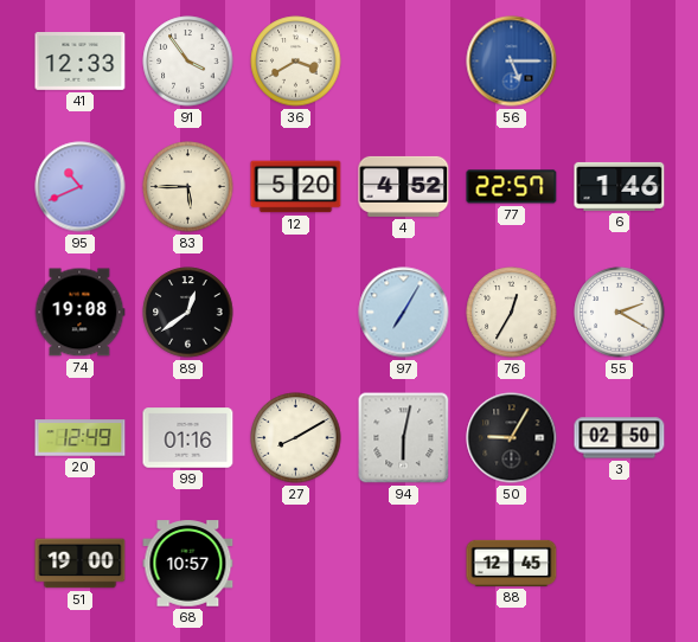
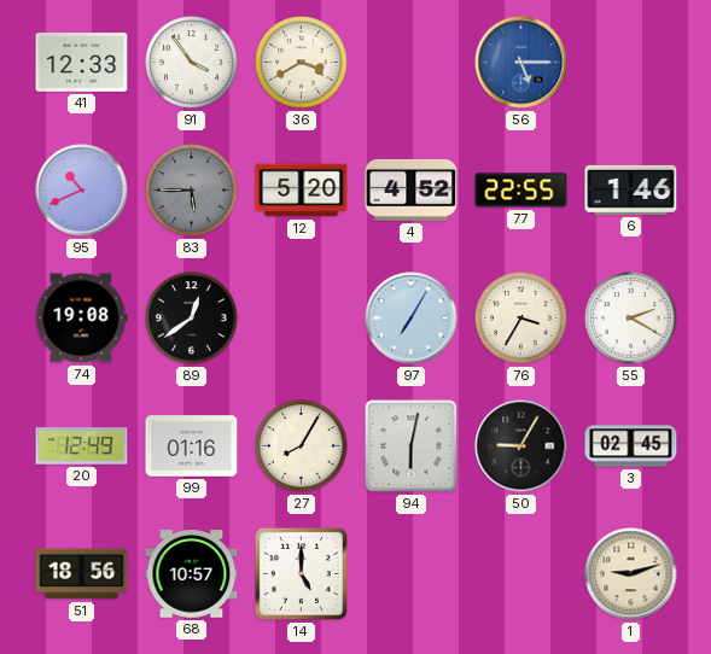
83 dial: cream -> grey
77: 22:57 -> 22:55
76: 12:35 -> 3:35
27: 8:10 -> 8:05
3: 02:50 -> 02:45
51: 19:00 -> 18:56
14: none -> 5:00
88: 12:45 -> none
1: none -> 9:12
